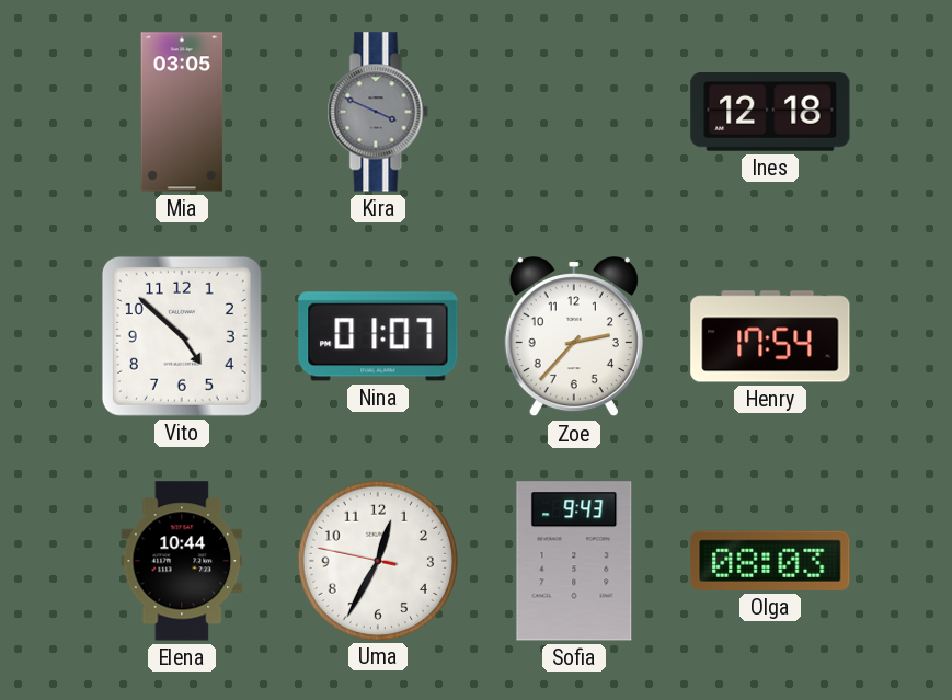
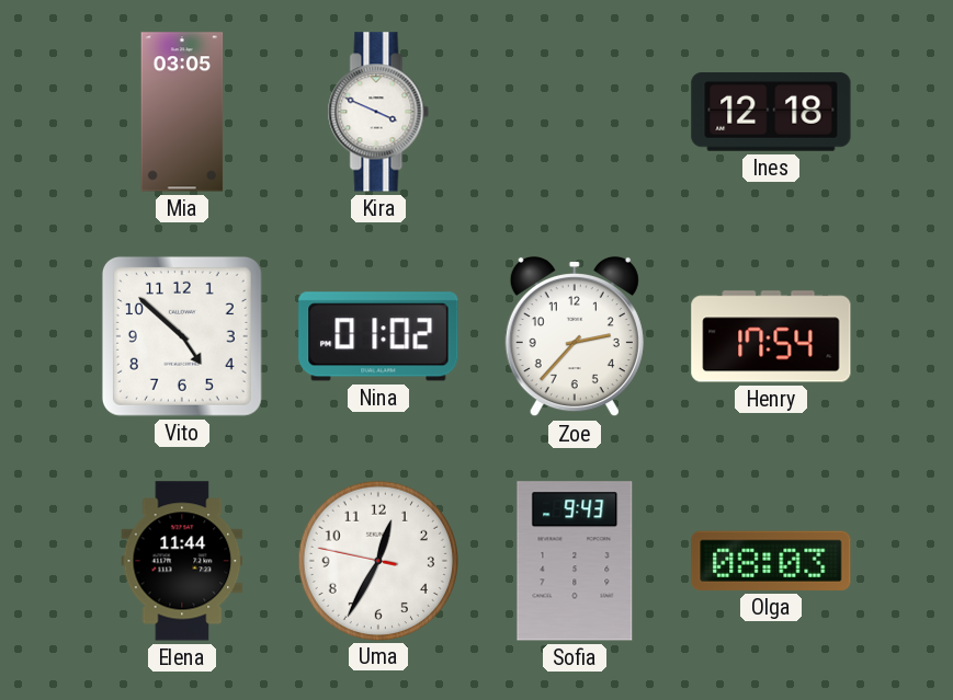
Kira dial: grey -> white
Nina: 01:07 -> 01:02
Elena: 10:44 -> 11:44
